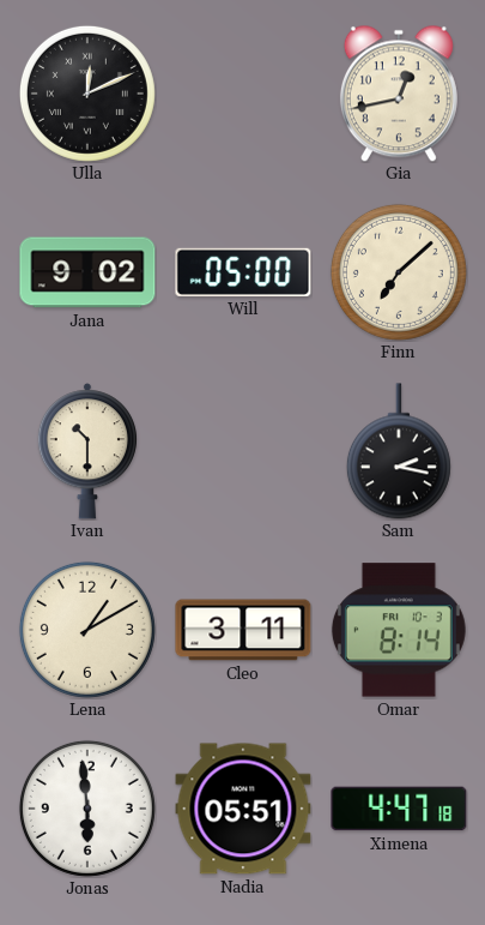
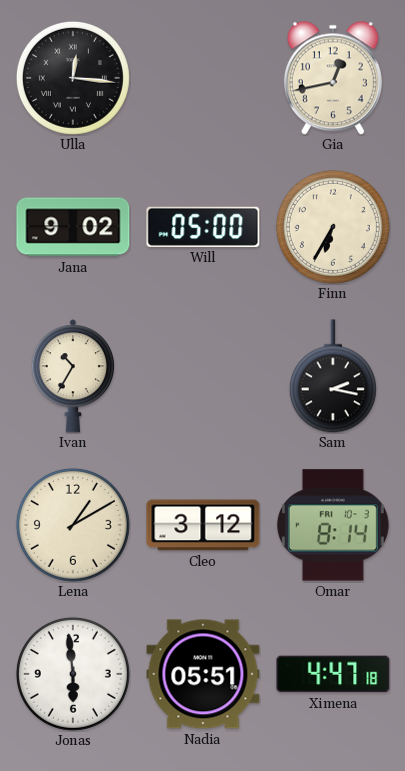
Ulla: 12:11 -> 12:16
Finn: 7:08 -> 6:35
Ivan: 10:30 -> 10:35
Cleo: 3:11 -> 3:12
